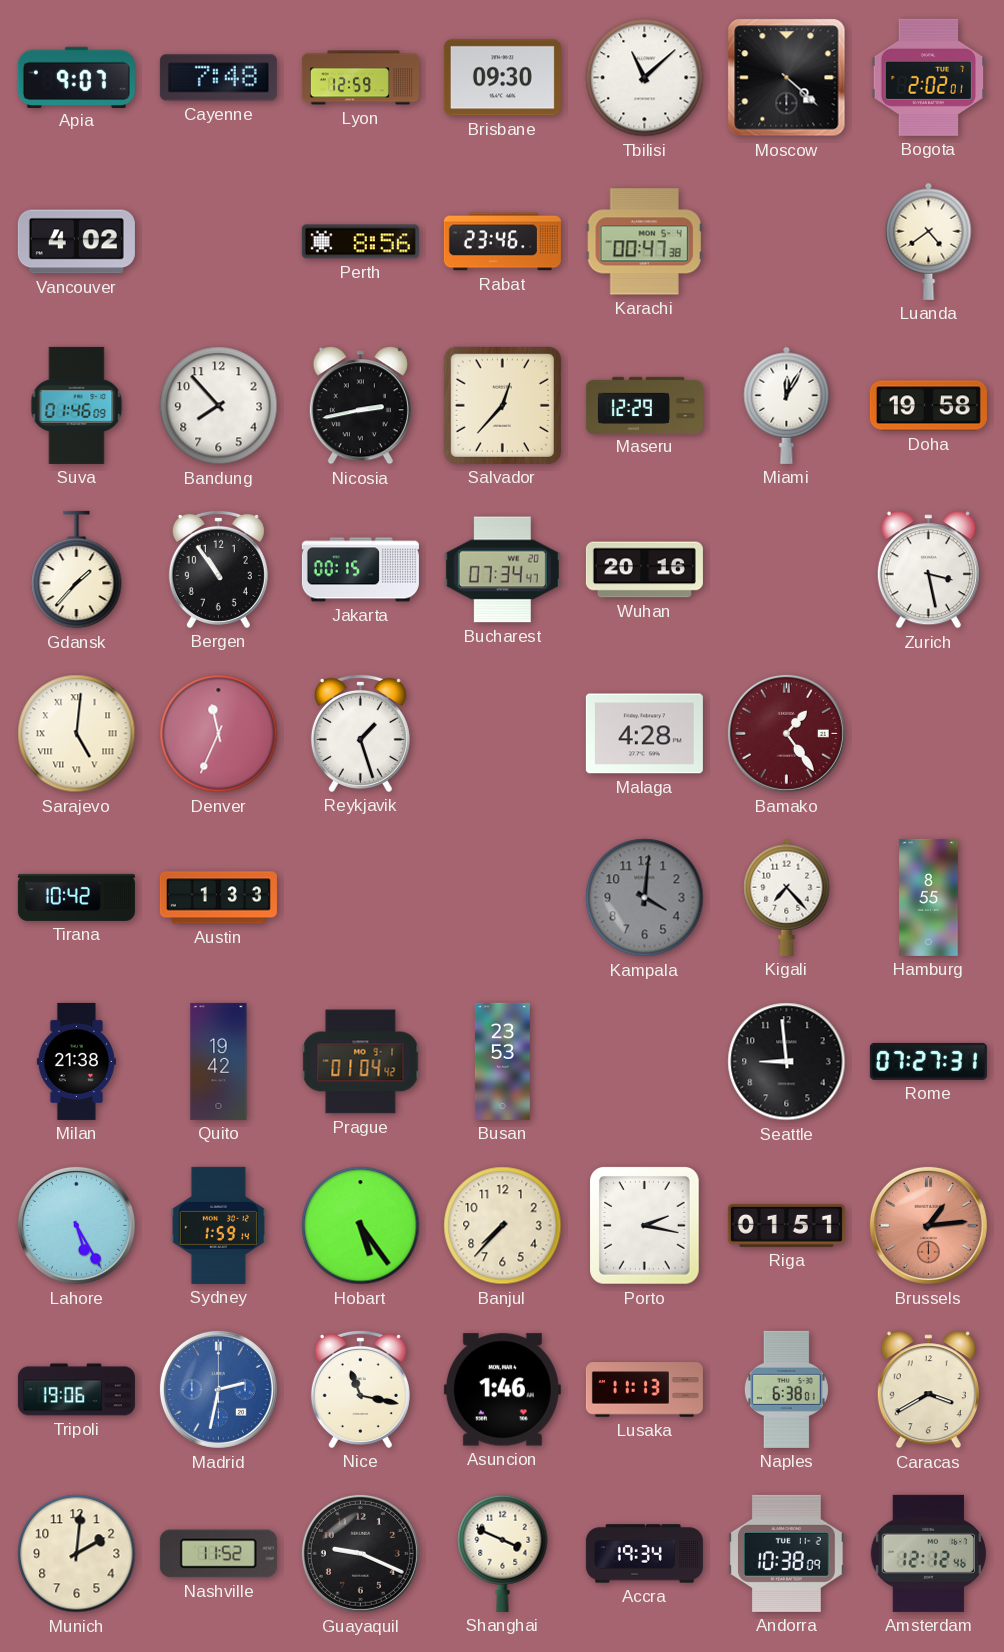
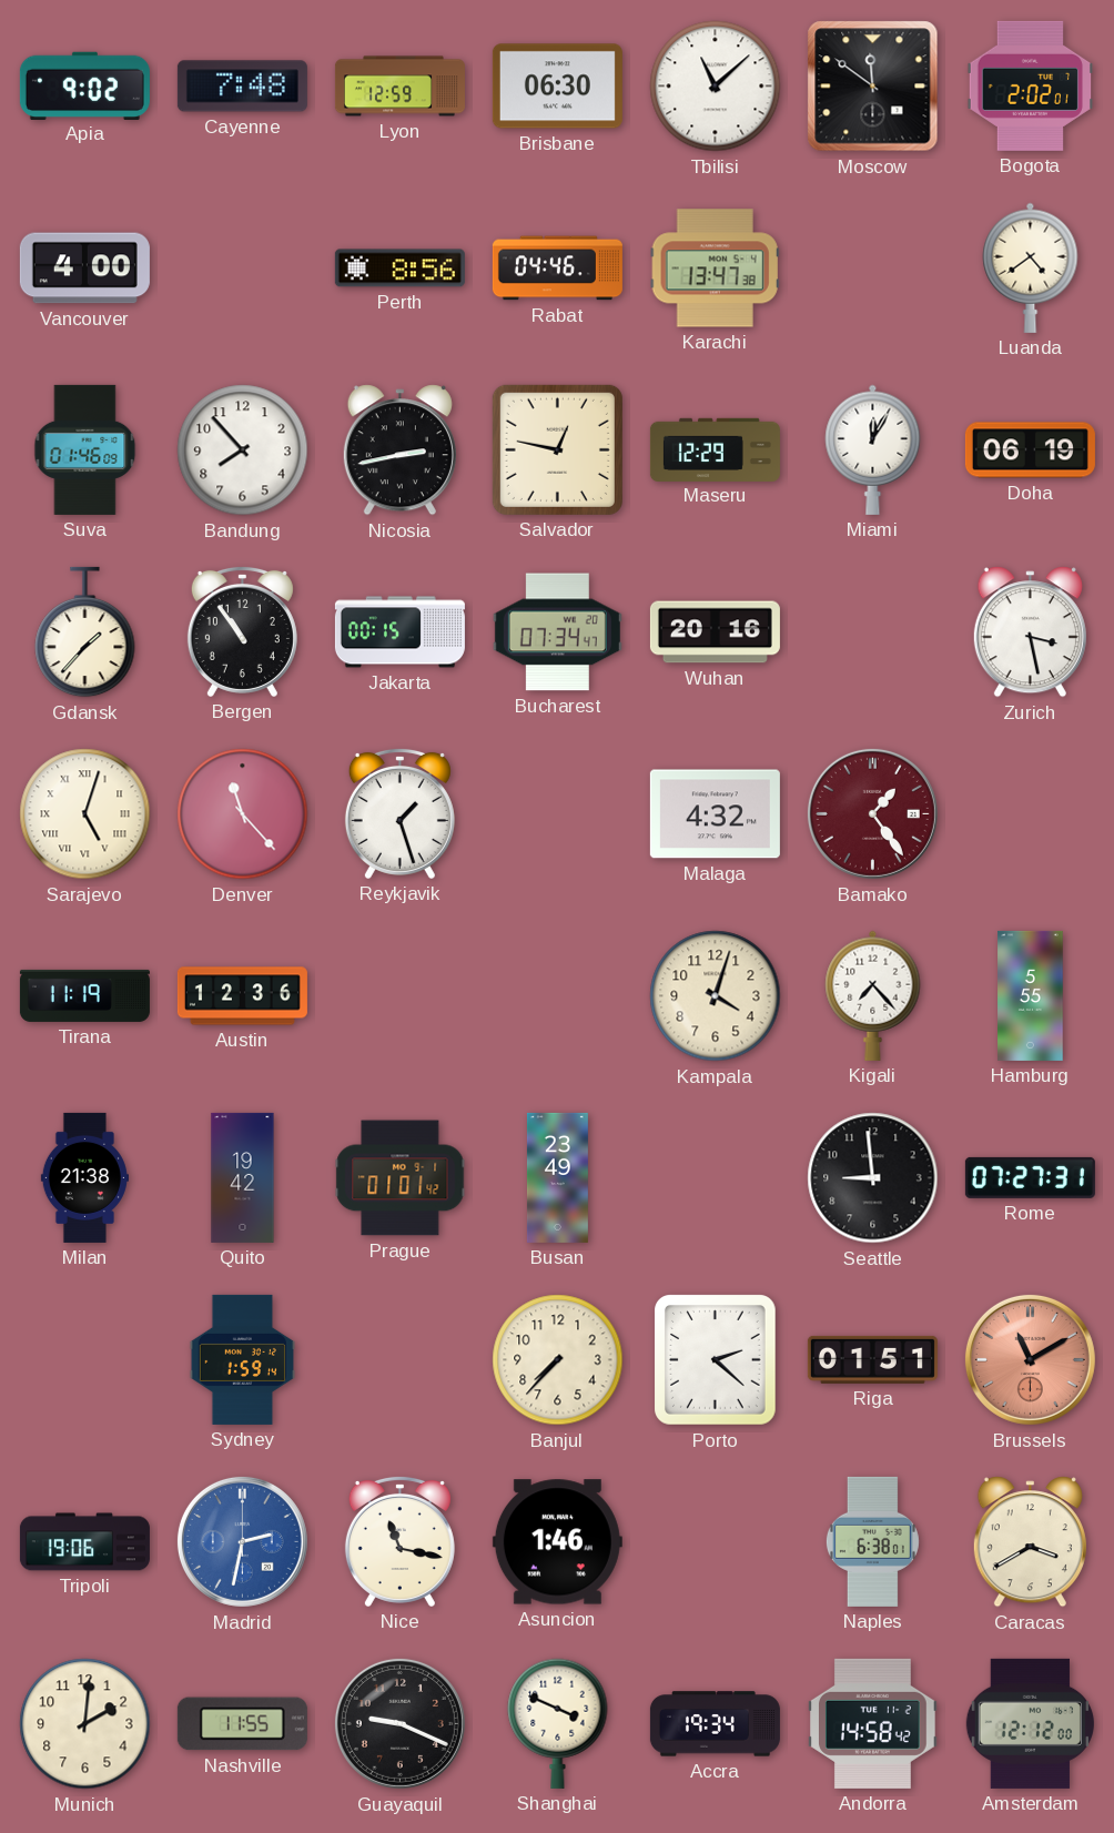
Apia: 9:07 -> 9:02
Brisbane: 09:30 -> 06:30
Moscow: 4:22 -> 11:51
Vancouver: 4:02 -> 4:00
Rabat: 23:46 -> 04:46
Karachi: 00:47 -> 13:47
Salvador: 12:37 -> 12:47
Doha: 19:58 -> 06:19
Sarajevo: 5:01 -> 5:03
Denver: 11:34 -> 11:23
Malaga: 4:28 -> 4:32
Tirana: 10:42 -> 11:19
Austin: 1:33 -> 12:36
Kampala: 4:01 -> 4:03
Kampala dial: grey -> cream
Hamburg: 8:55 -> 5:55
Prague: 01:04 -> 01:01
Busan: 23:53 -> 23:49
Lahore: 5:25 -> none
Hobart: 5:24 -> none
Porto: 2:17 -> 2:22
Brussels: 1:14 -> 11:10
Lusaka: 11:13 -> none
Nashville: 11:52 -> 11:55
Andorra: 10:38 -> 14:58
Amsterdam: 12:12:46 -> 12:12:00
